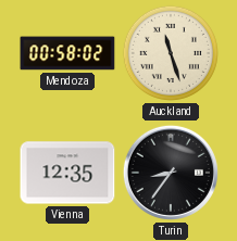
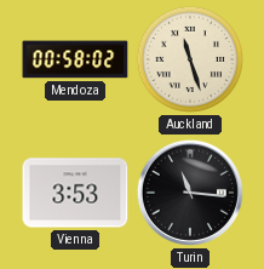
Vienna: 12:35 -> 3:53
Turin: 8:36 -> 11:16
